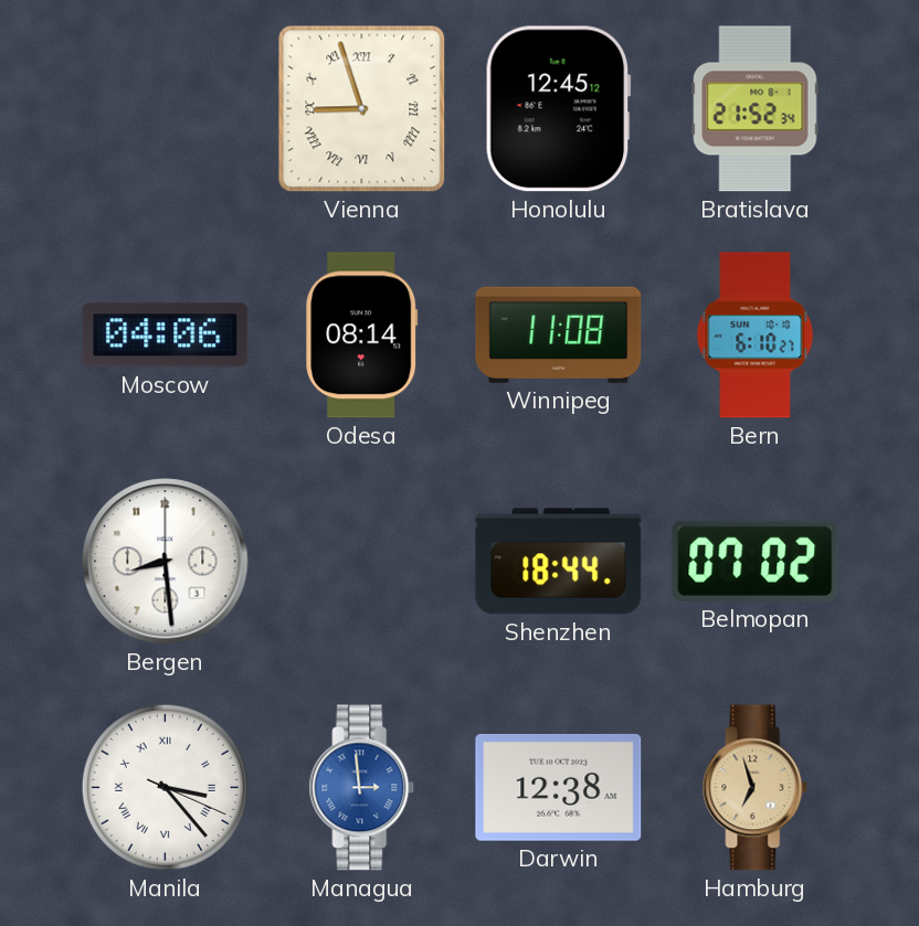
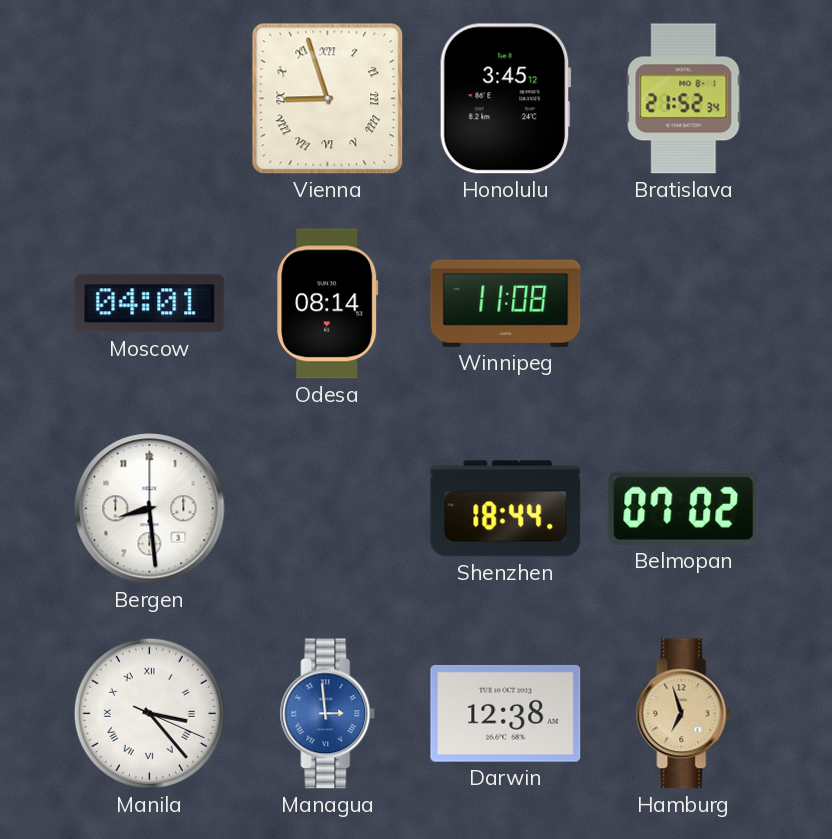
Honolulu: 12:45 -> 3:45
Moscow: 04:06 -> 04:01
Bern: 6:10 -> none
